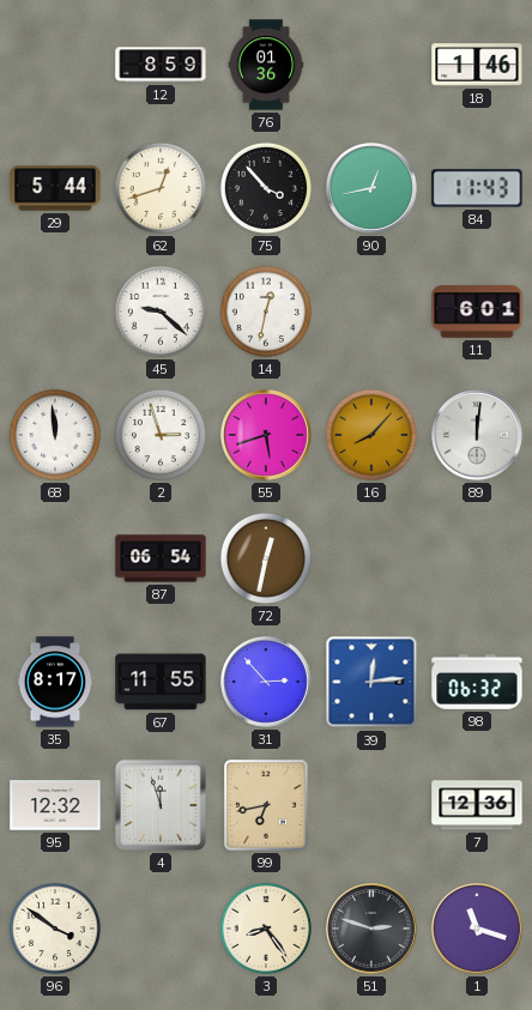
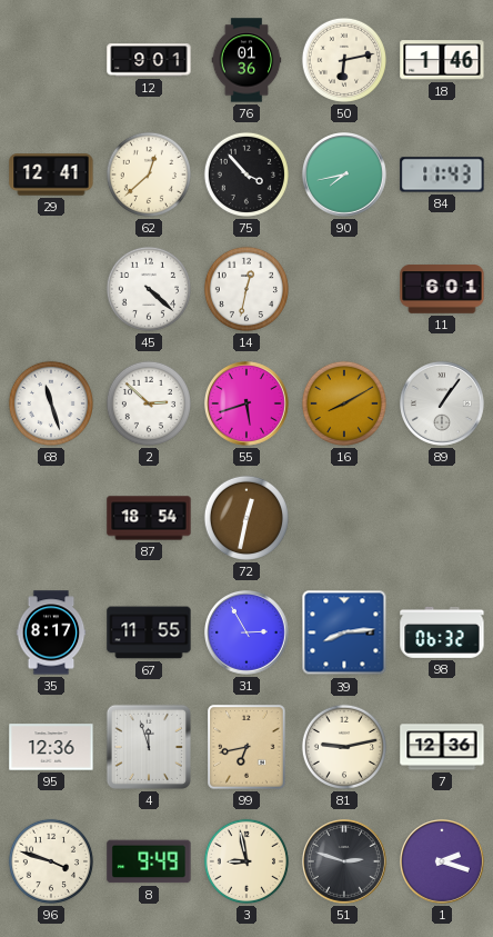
12: 8:59 -> 9:01
50: none -> 6:13
29: 5:44 -> 12:41
62: 12:42 -> 12:38
90: 12:43 -> 7:43
45: 9:22 -> 4:22
68: 11:59 -> 11:27
2: 2:57 -> 2:52
16: 8:07 -> 8:10
89: 12:01 -> 1:06
87: 06:54 -> 18:54
31: 2:53 -> 2:55
39: 12:14 -> 8:14
95: 12:32 -> 12:36
81: none -> 9:13
96: 3:51 -> 3:48
8: none -> 9:49
3: 8:24 -> 8:58
1: 11:18 -> 2:18
